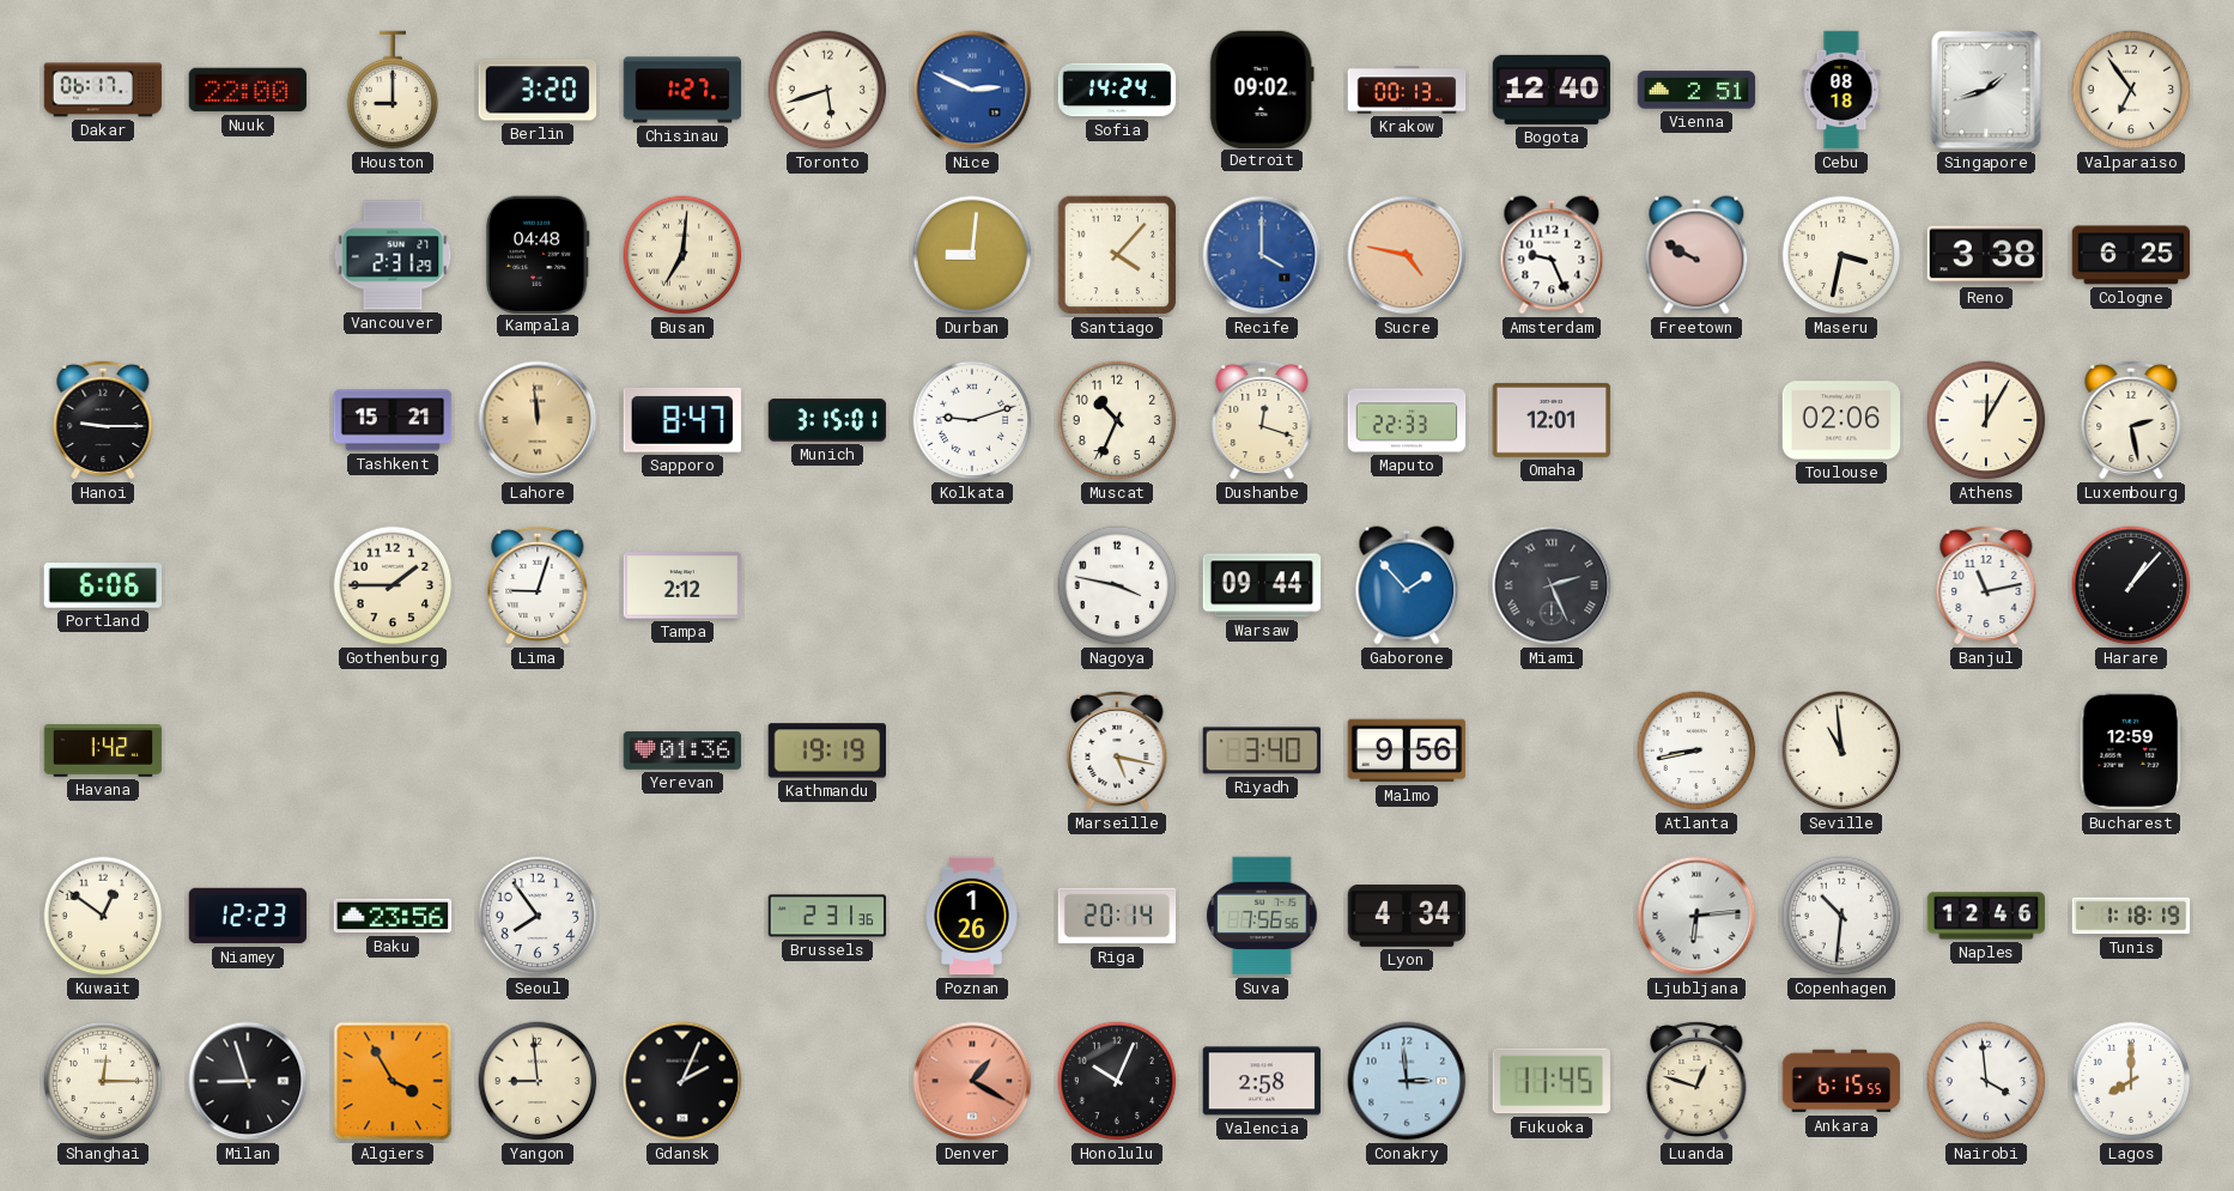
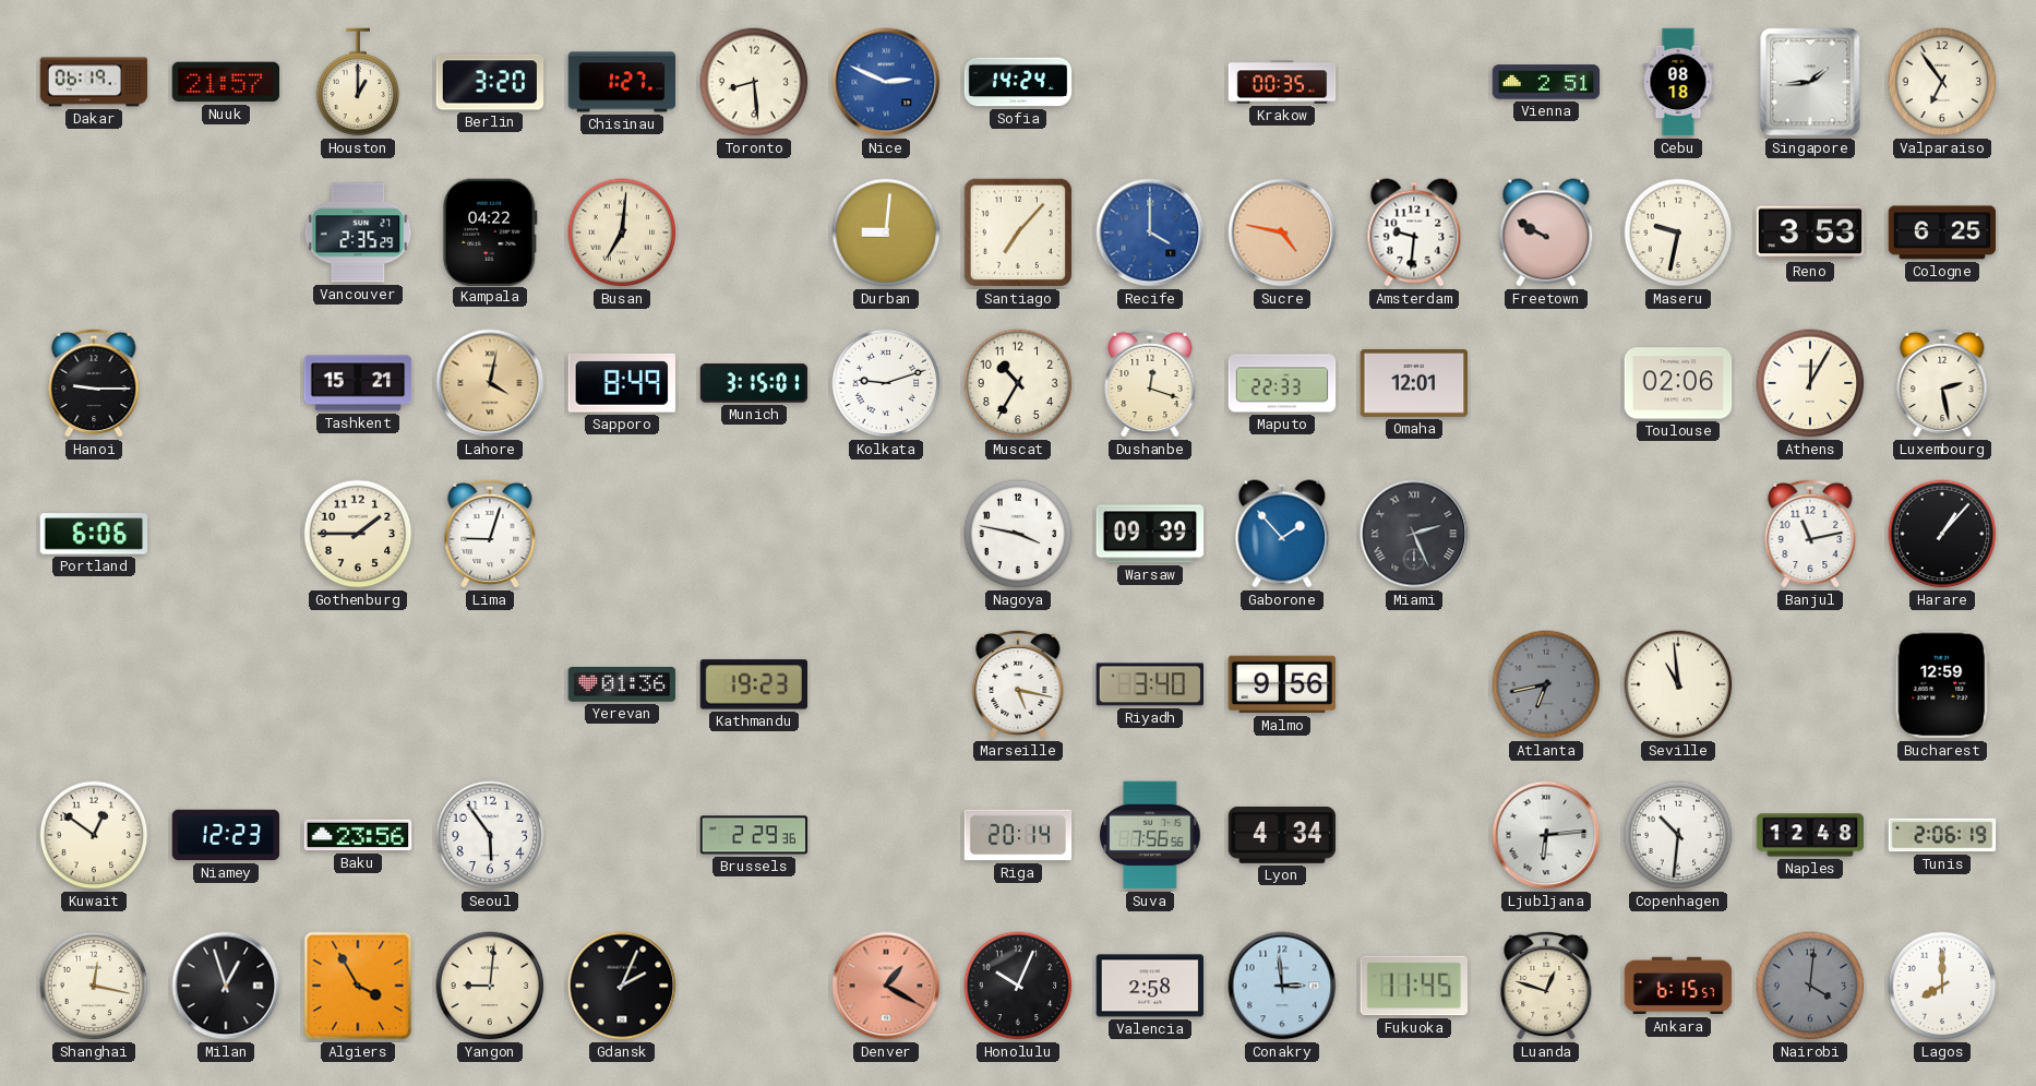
Dakar: 06:17 -> 06:19
Nuuk: 22:00 -> 21:57
Houston: 9:00 -> 1:00
Toronto: 5:42 -> 8:29
Detroit: 09:02 -> none
Krakow: 00:13 -> 00:35
Bogota: 12:40 -> none
Singapore: 1:42 -> 1:44
Vancouver: 2:31 -> 2:35
Kampala: 04:48 -> 04:22
Santiago: 4:07 -> 7:07
Amsterdam: 9:26 -> 9:31
Maseru: 3:32 -> 9:32
Reno: 3:38 -> 3:53
Lahore: 11:59 -> 4:02
Sapporo: 8:47 -> 8:49
Muscat: 10:34 -> 10:35
Tampa: 2:12 -> none
Warsaw: 09:44 -> 09:39
Havana: 1:42 -> none
Kathmandu: 19:19 -> 19:23
Atlanta: 8:43 -> 6:43
Atlanta dial: white -> grey
Seoul: 7:54 -> 5:54
Brussels: 2:31 -> 2:29
Poznan: 1:26 -> none
Naples: 12:46 -> 12:48
Tunis: 1:18 -> 2:06
Shanghai: 12:15 -> 12:17
Milan: 8:57 -> 12:57
Yangon: 8:59 -> 9:01
Ankara: 6:15:55 -> 6:15:57
Nairobi: 3:59 -> 4:01
Nairobi dial: white -> grey
